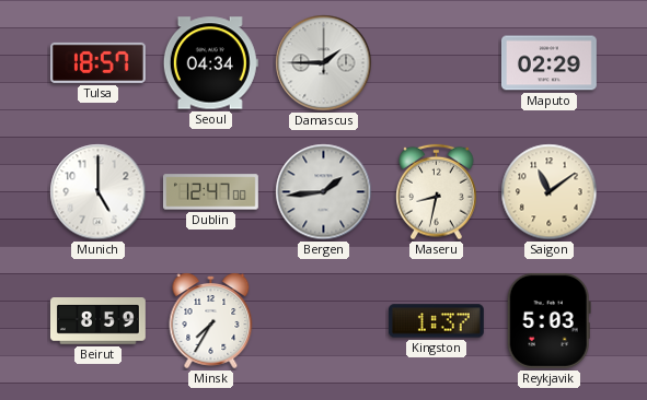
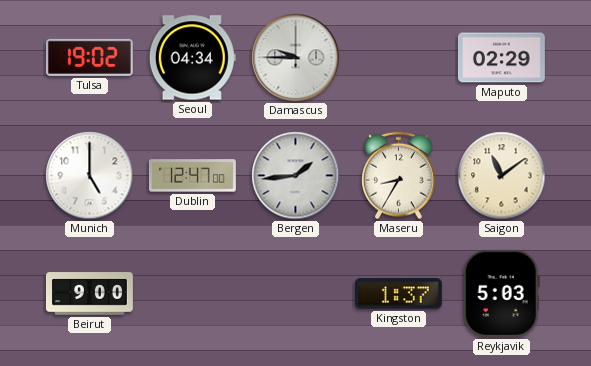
Tulsa: 18:57 -> 19:02
Damascus: 1:45 -> 9:45
Maseru: 8:32 -> 8:35
Beirut: 8:59 -> 9:00
Minsk: 7:35 -> none
